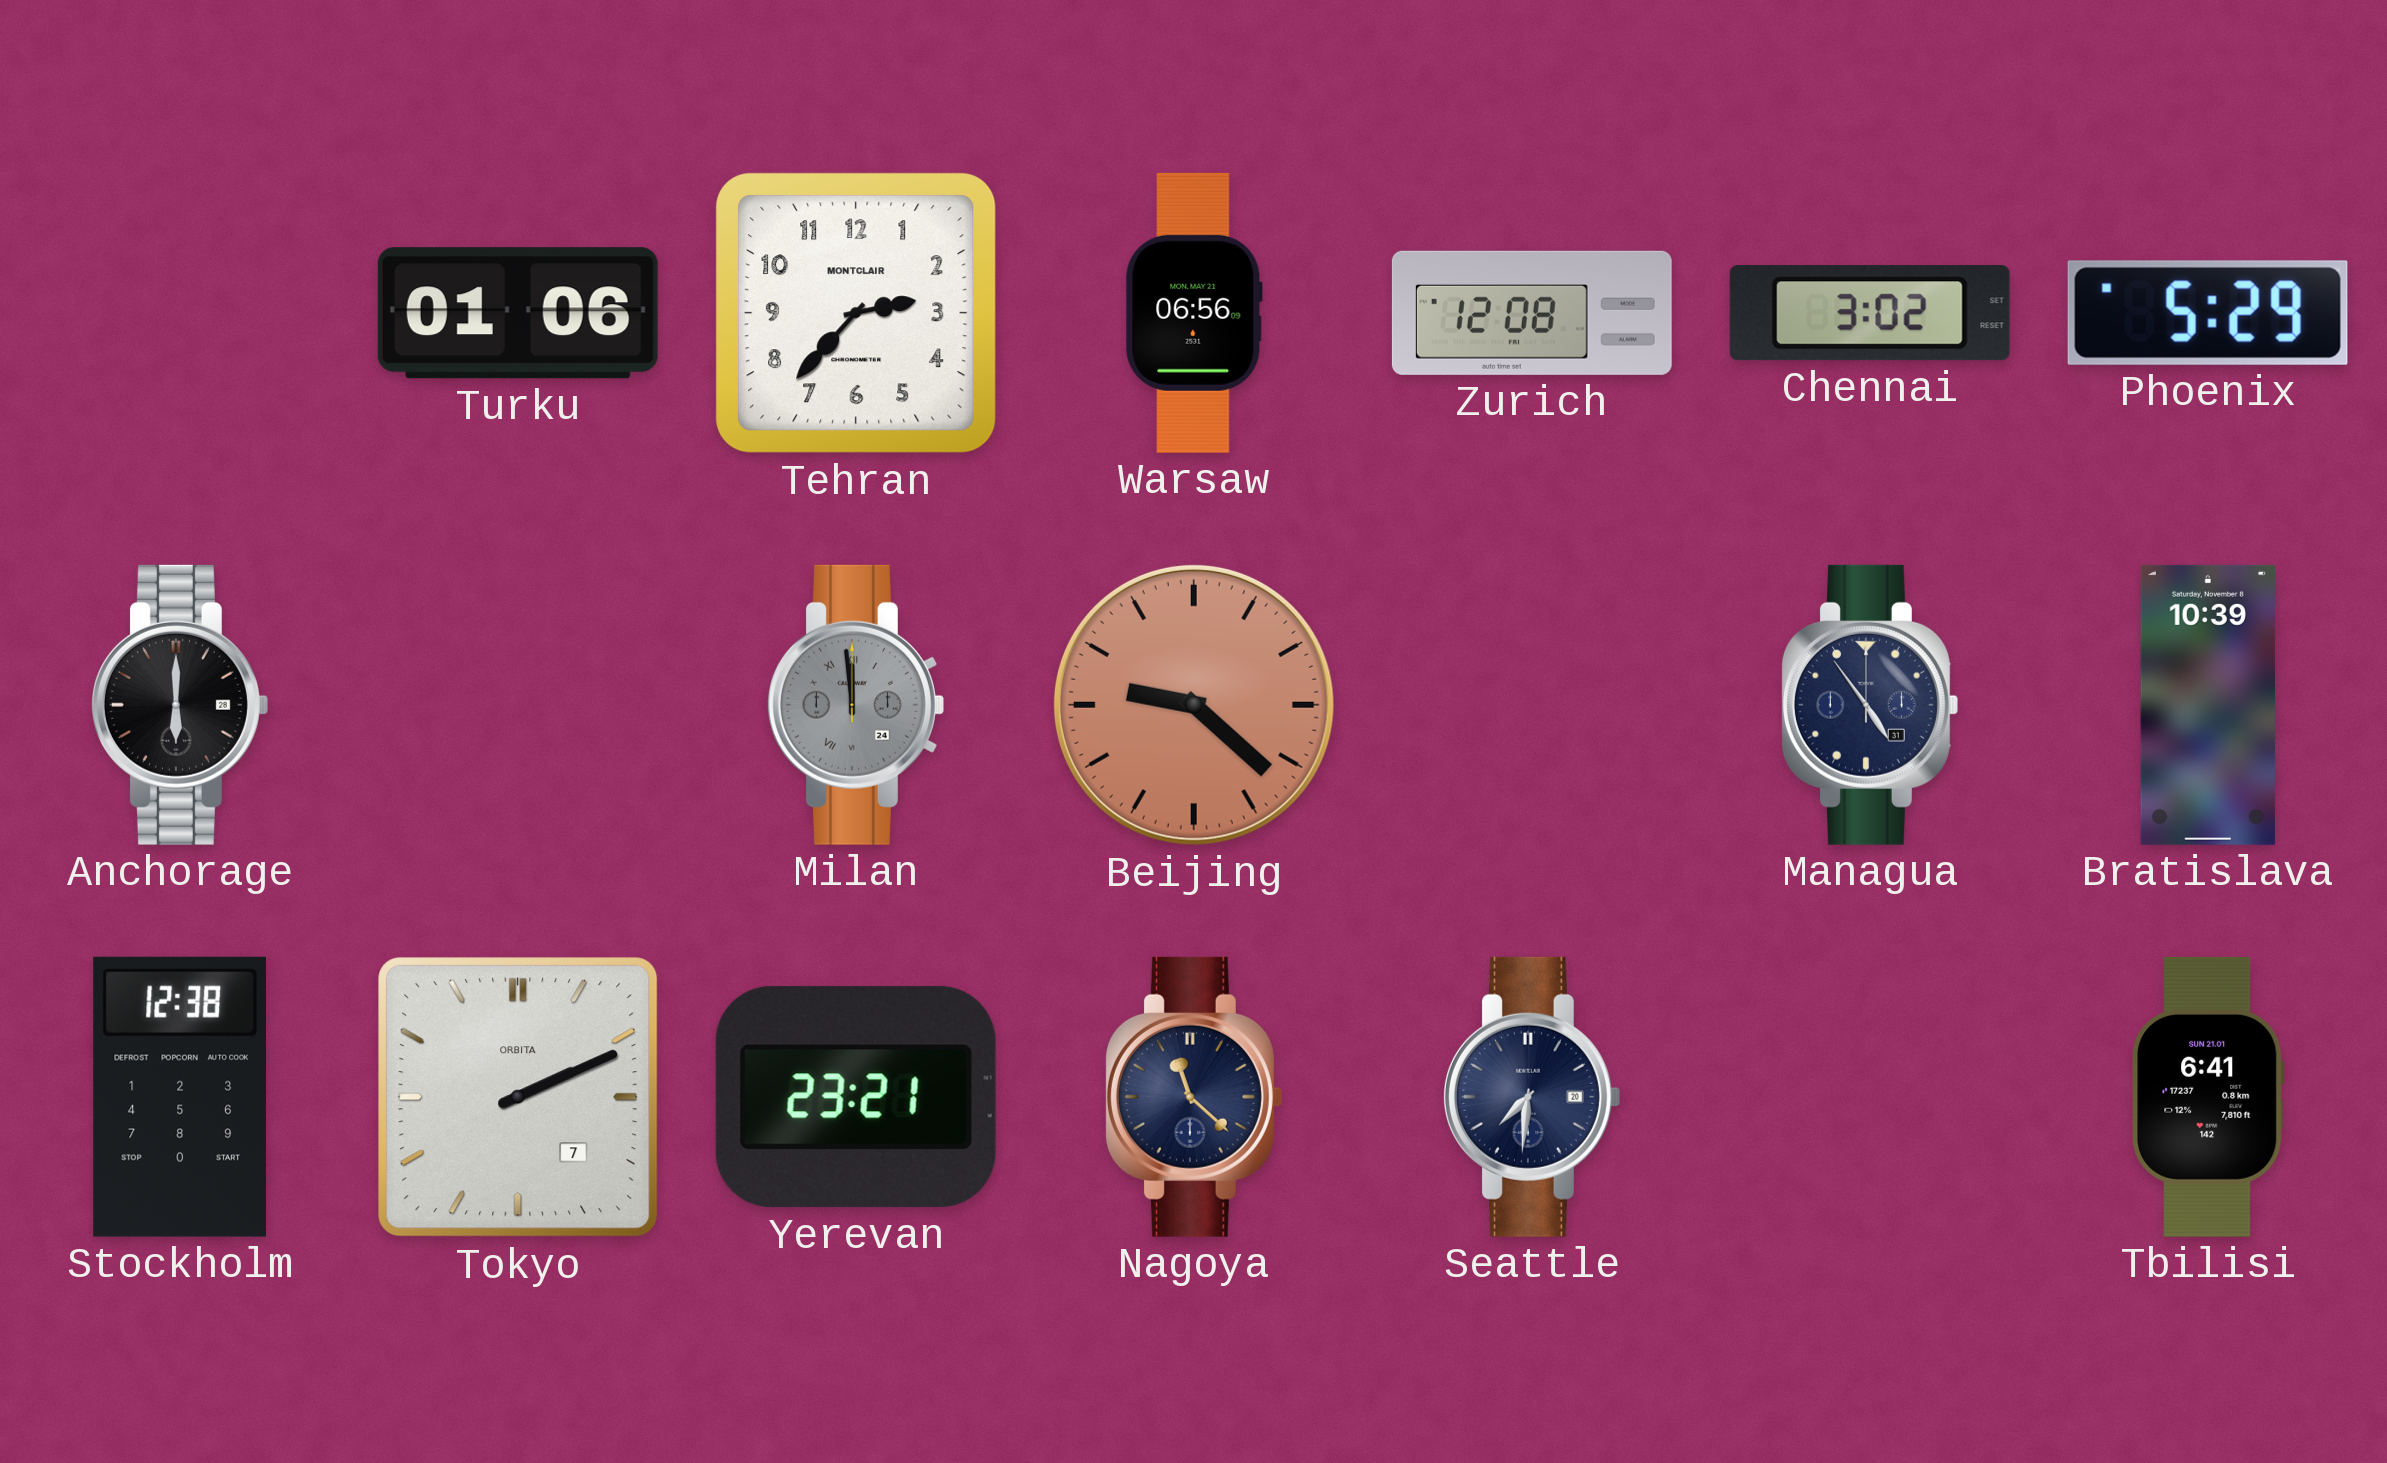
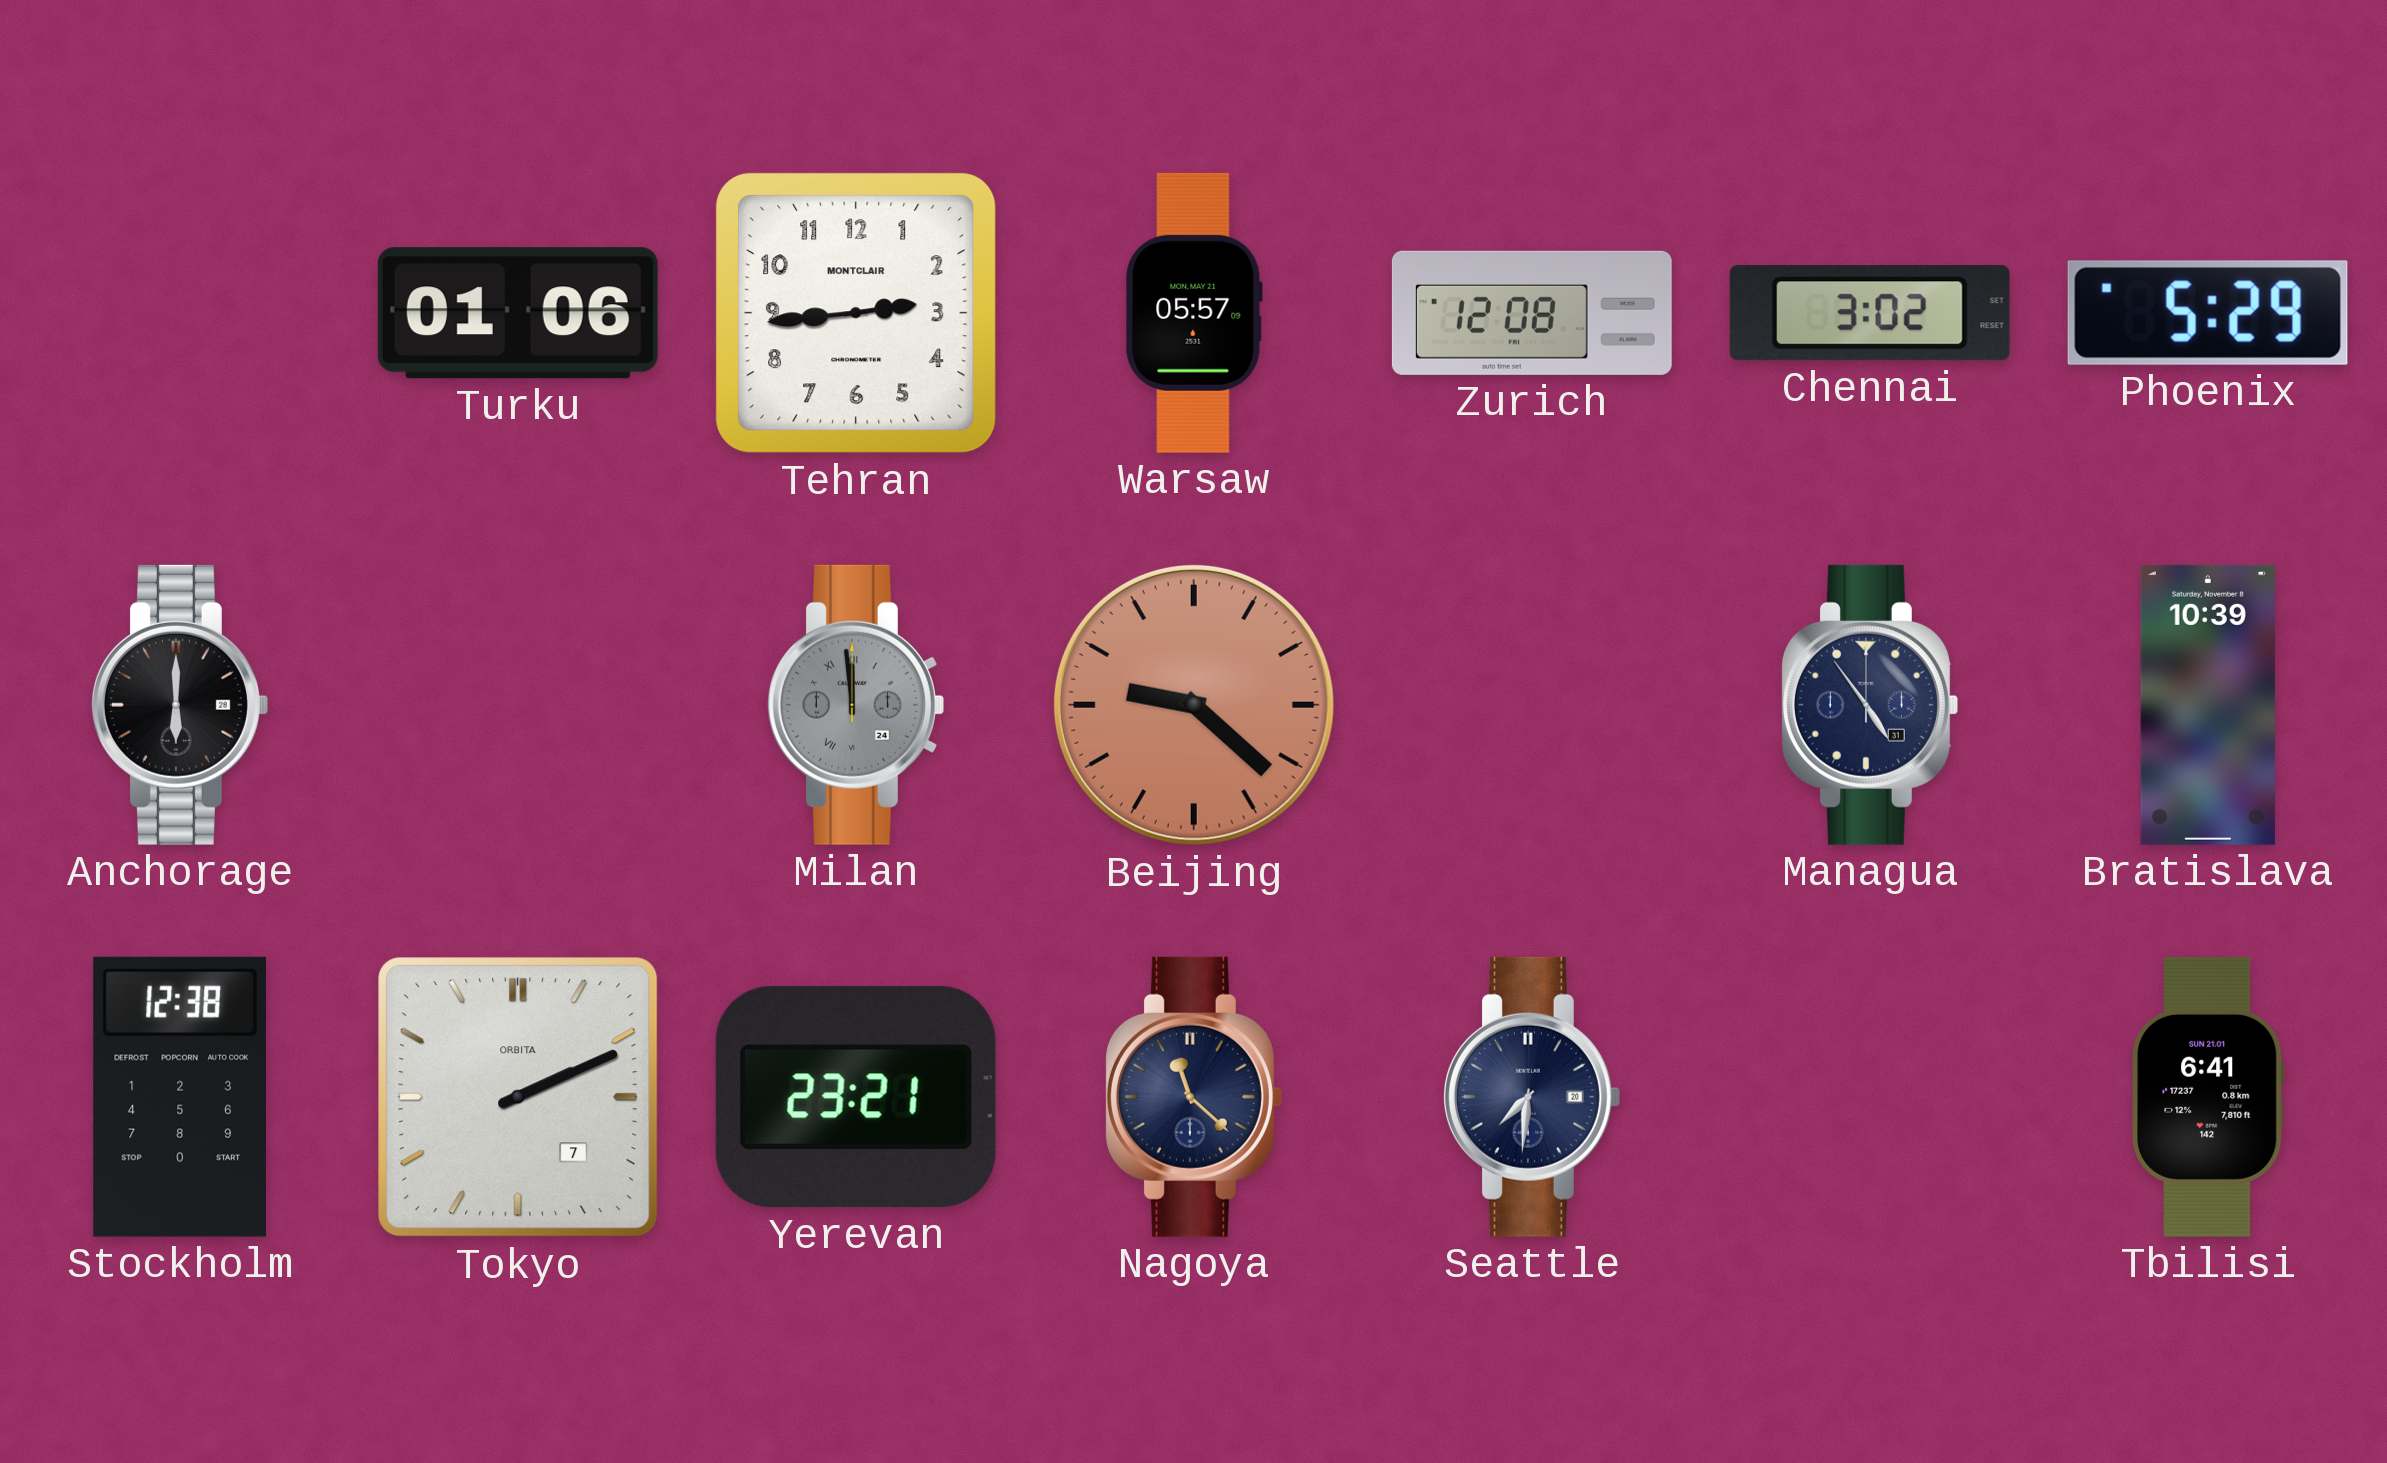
Tehran: 2:37 -> 2:44
Warsaw: 06:56 -> 05:57
